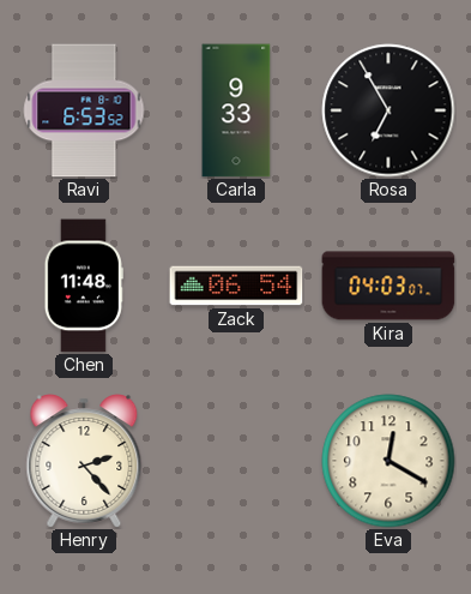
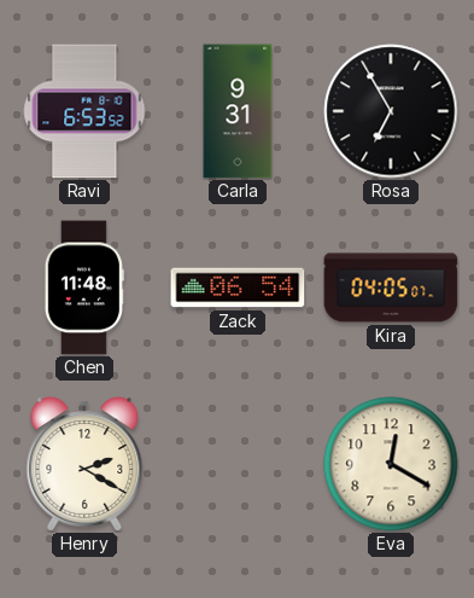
Carla: 9:33 -> 9:31
Kira: 04:03 -> 04:05
Henry: 2:23 -> 2:20
